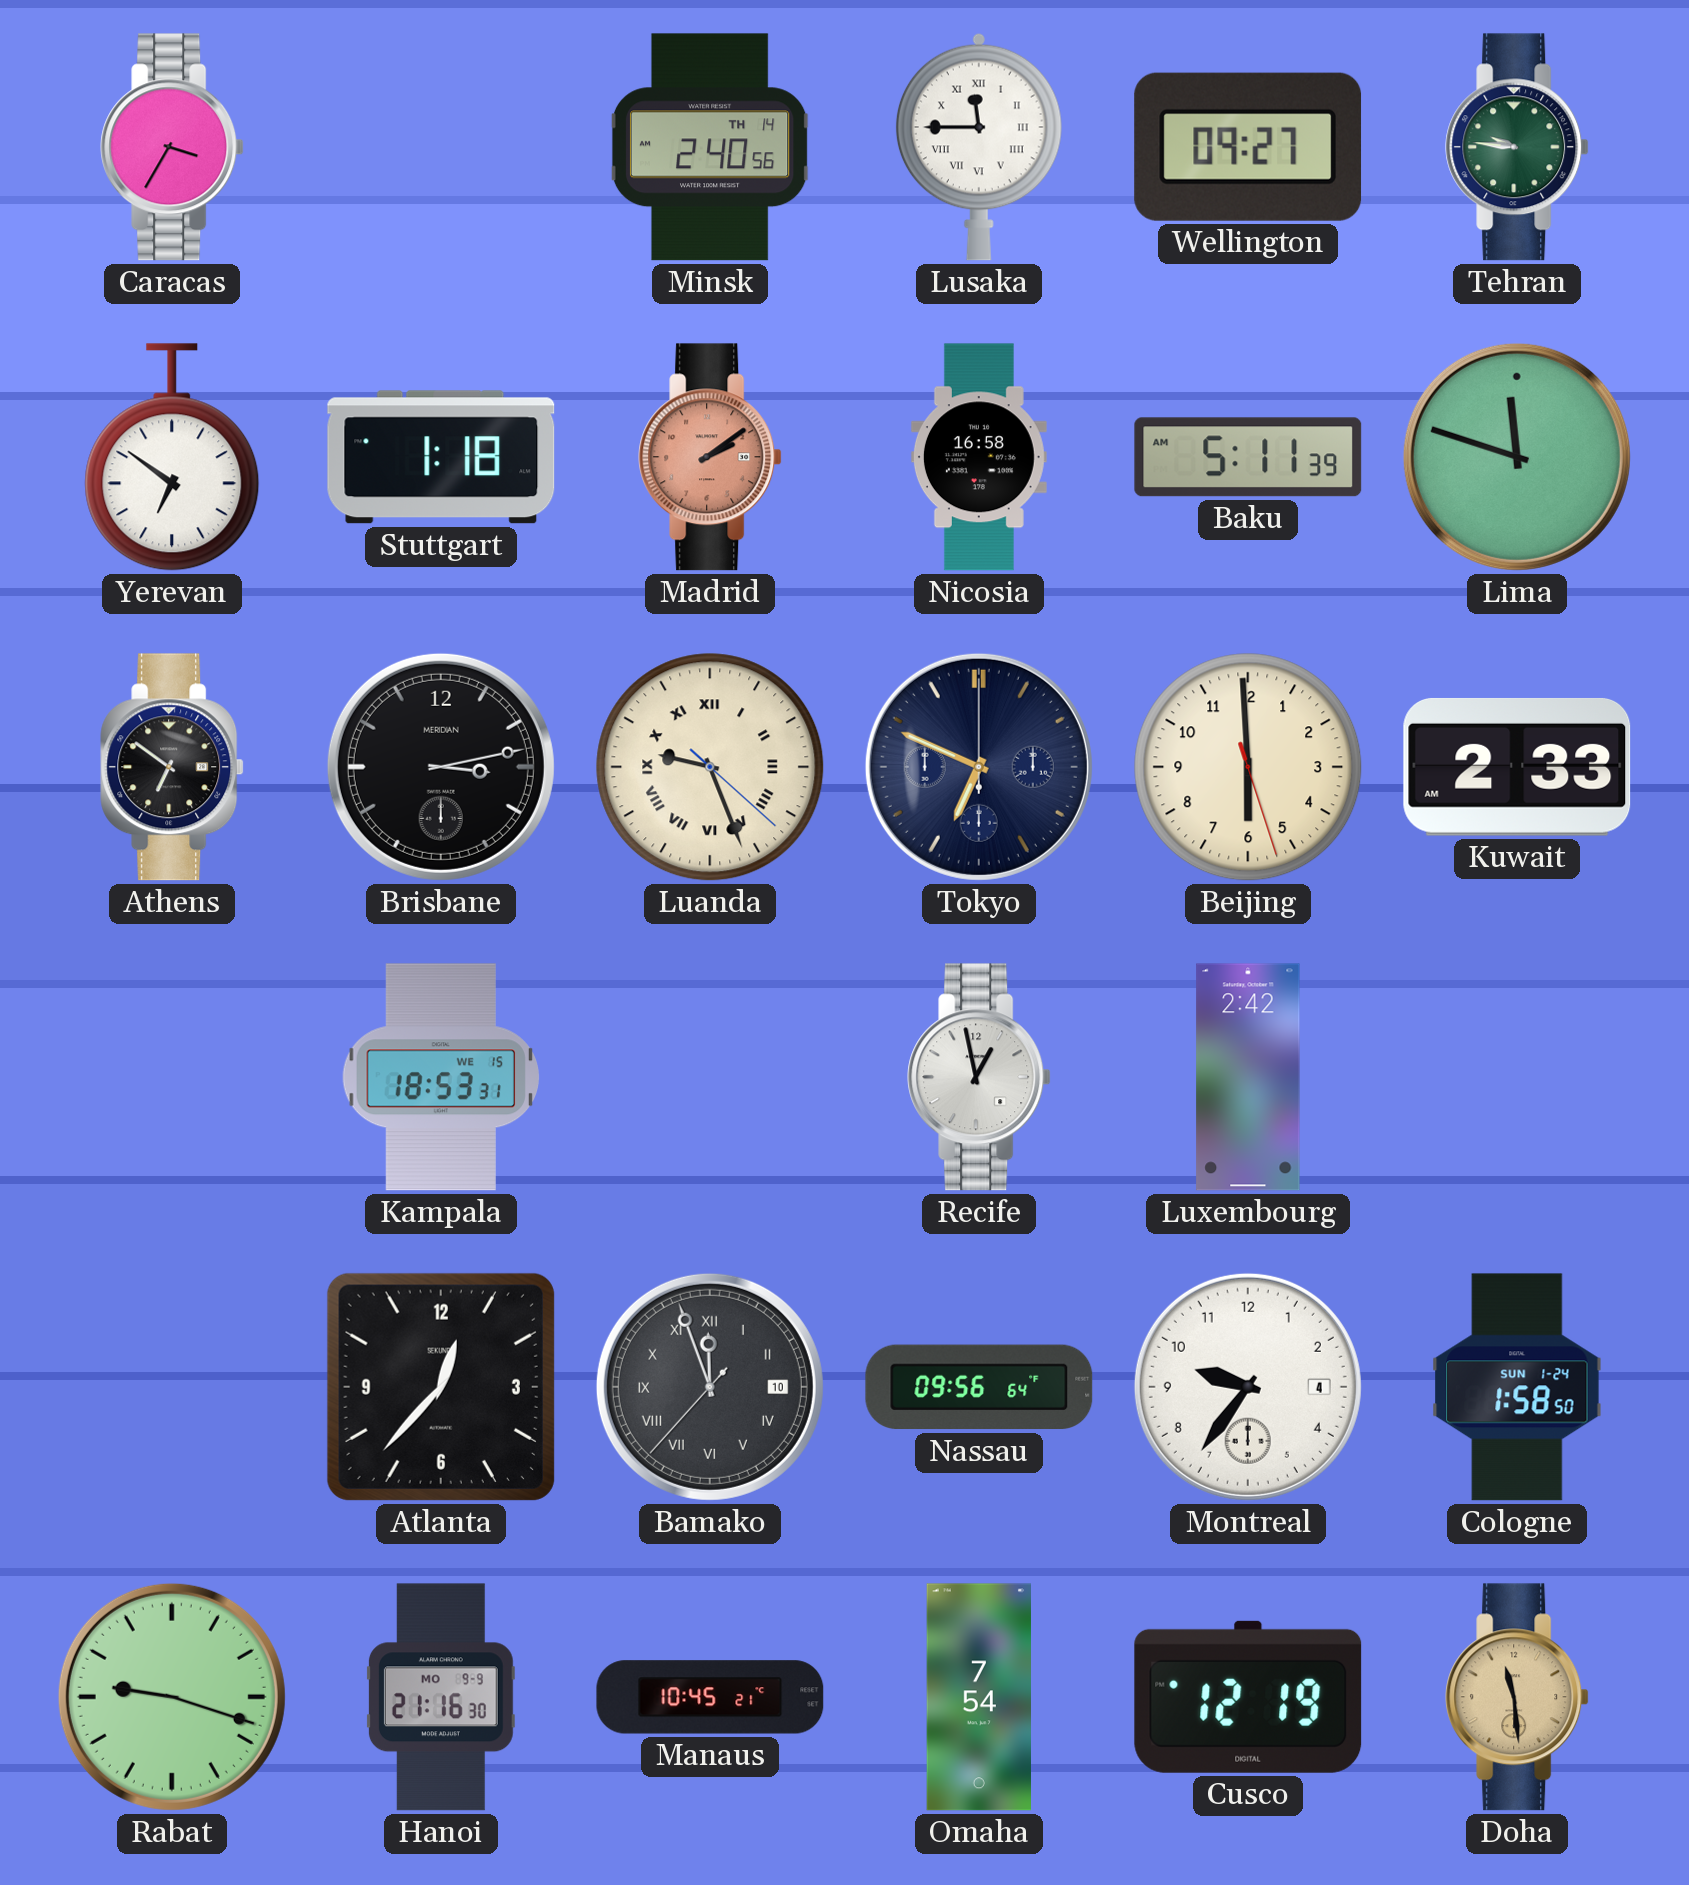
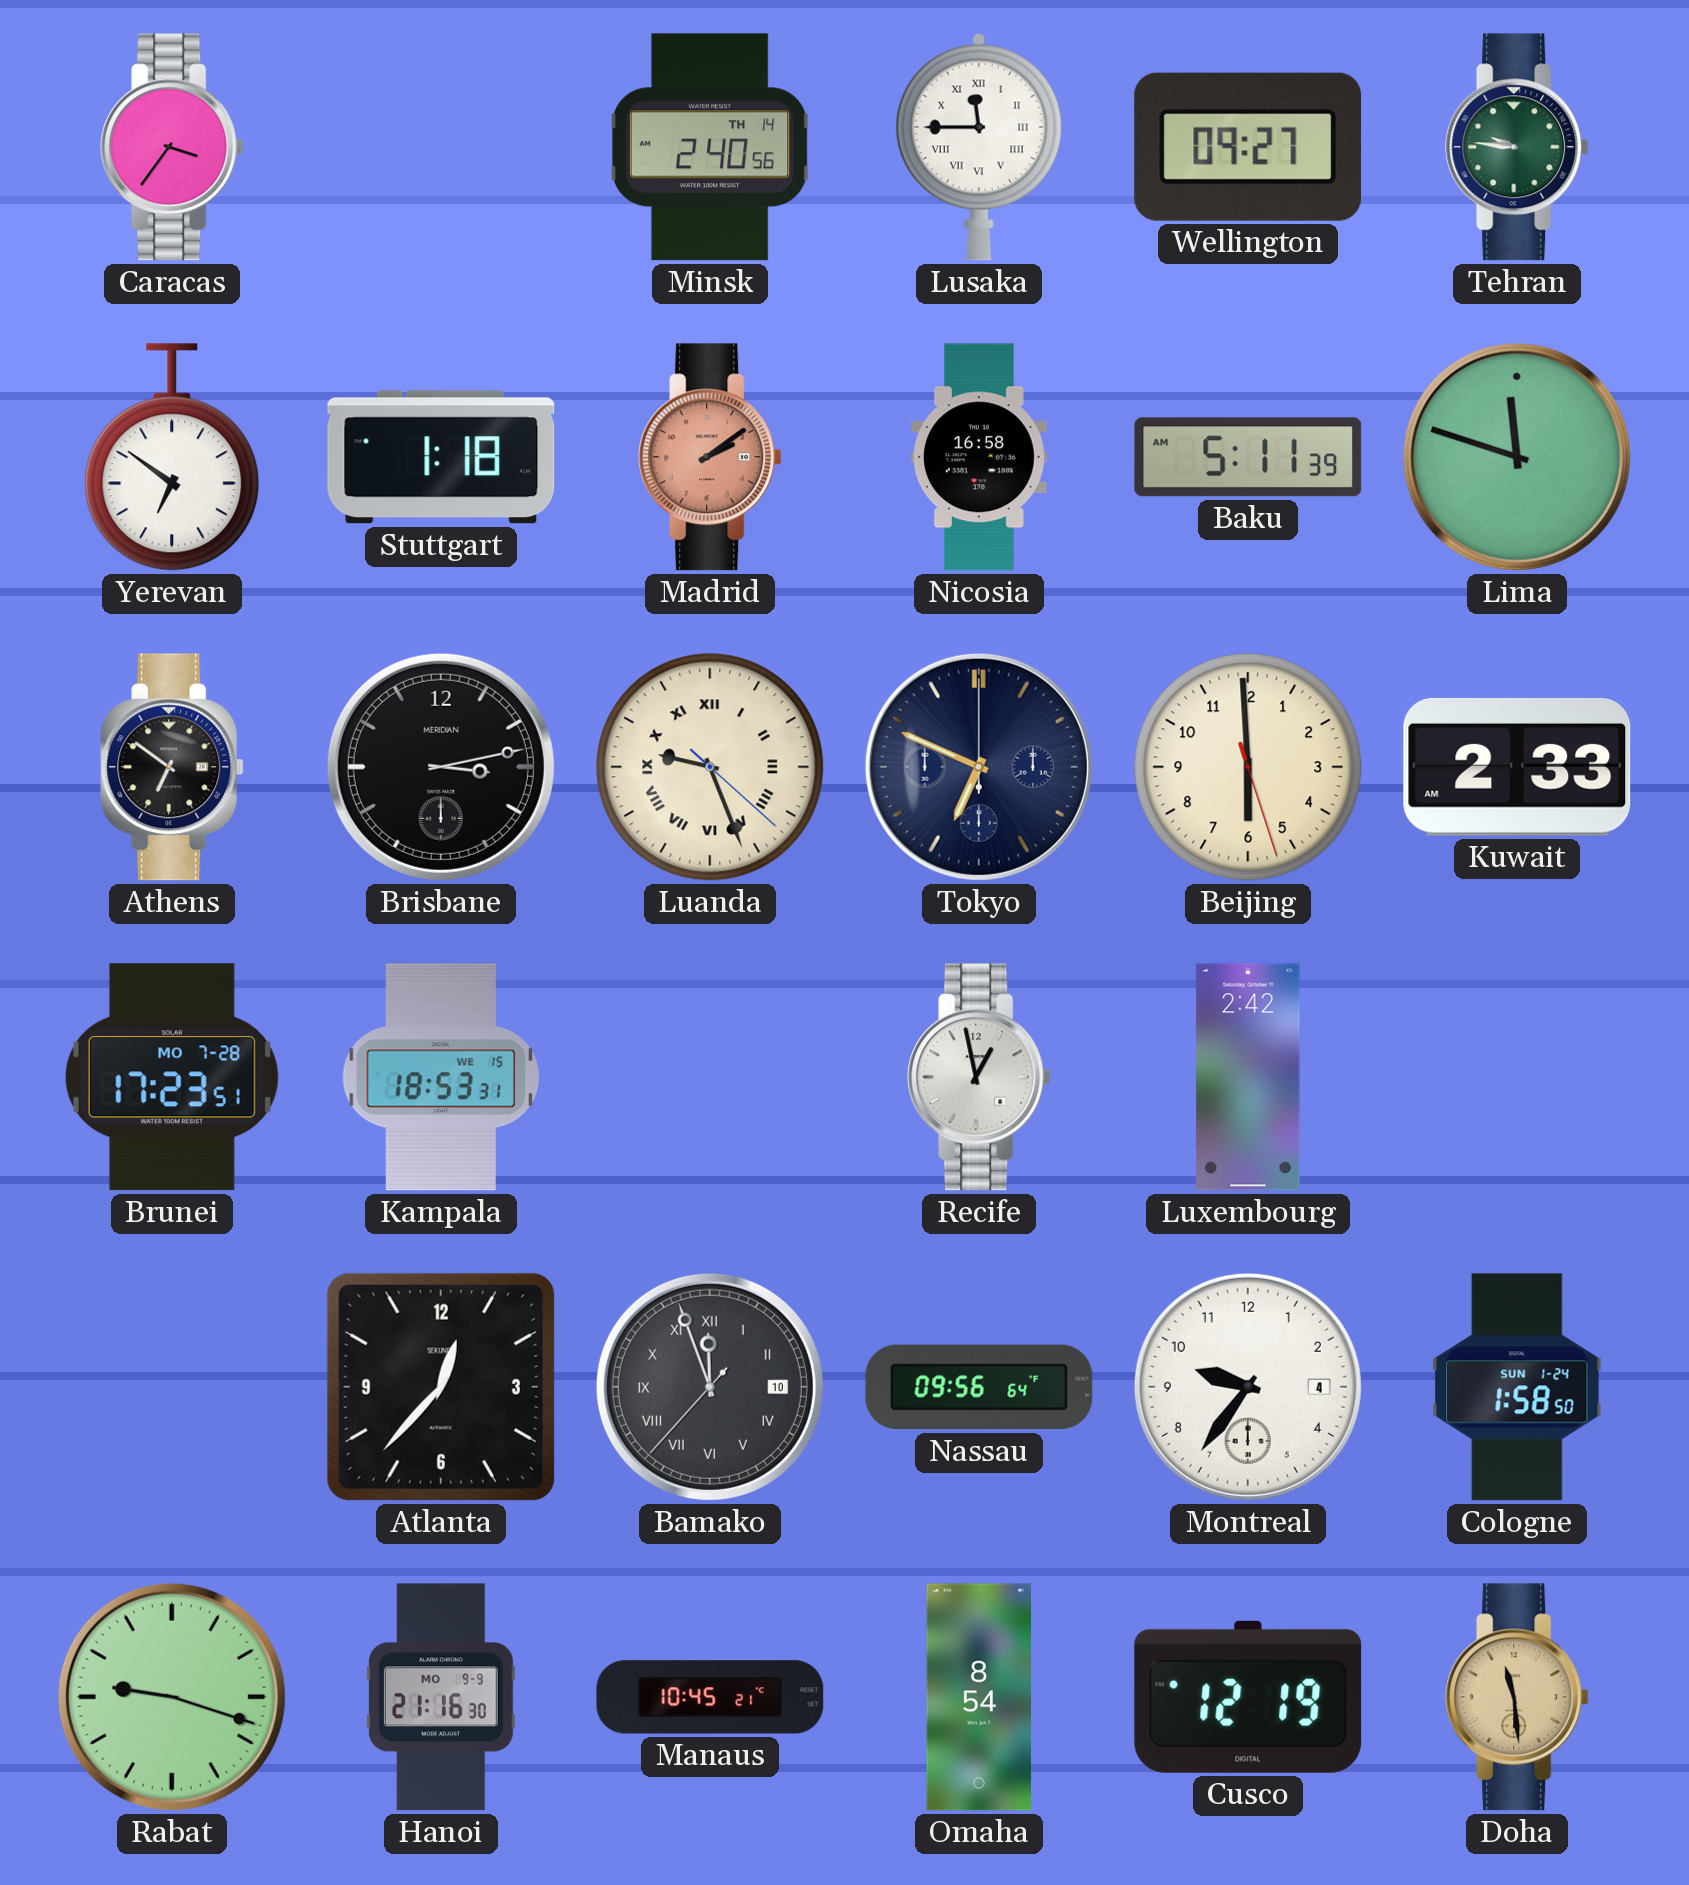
Caracas: 3:35 -> 3:36
Brunei: none -> 17:23
Omaha: 7:54 -> 8:54
